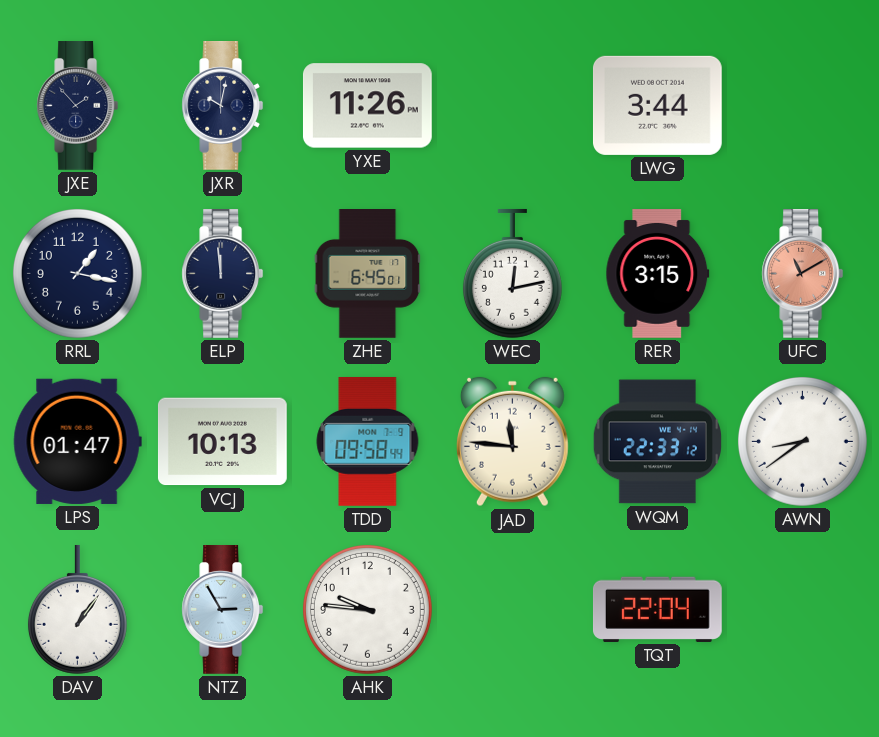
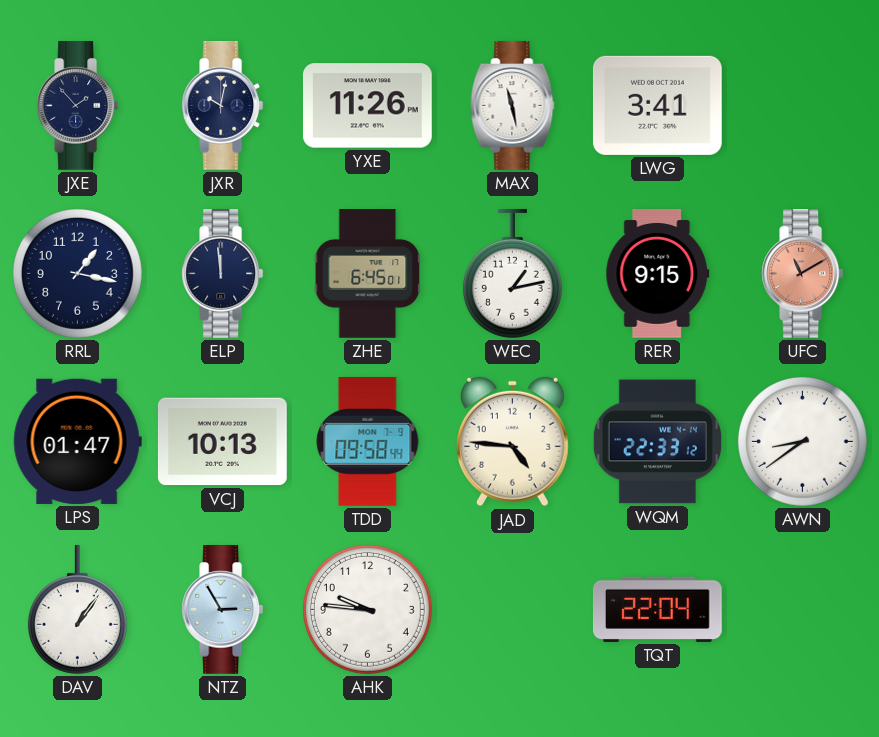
MAX: none -> 11:28
LWG: 3:44 -> 3:41
WEC: 12:13 -> 1:13
RER: 3:15 -> 9:15
JAD: 11:46 -> 4:46
